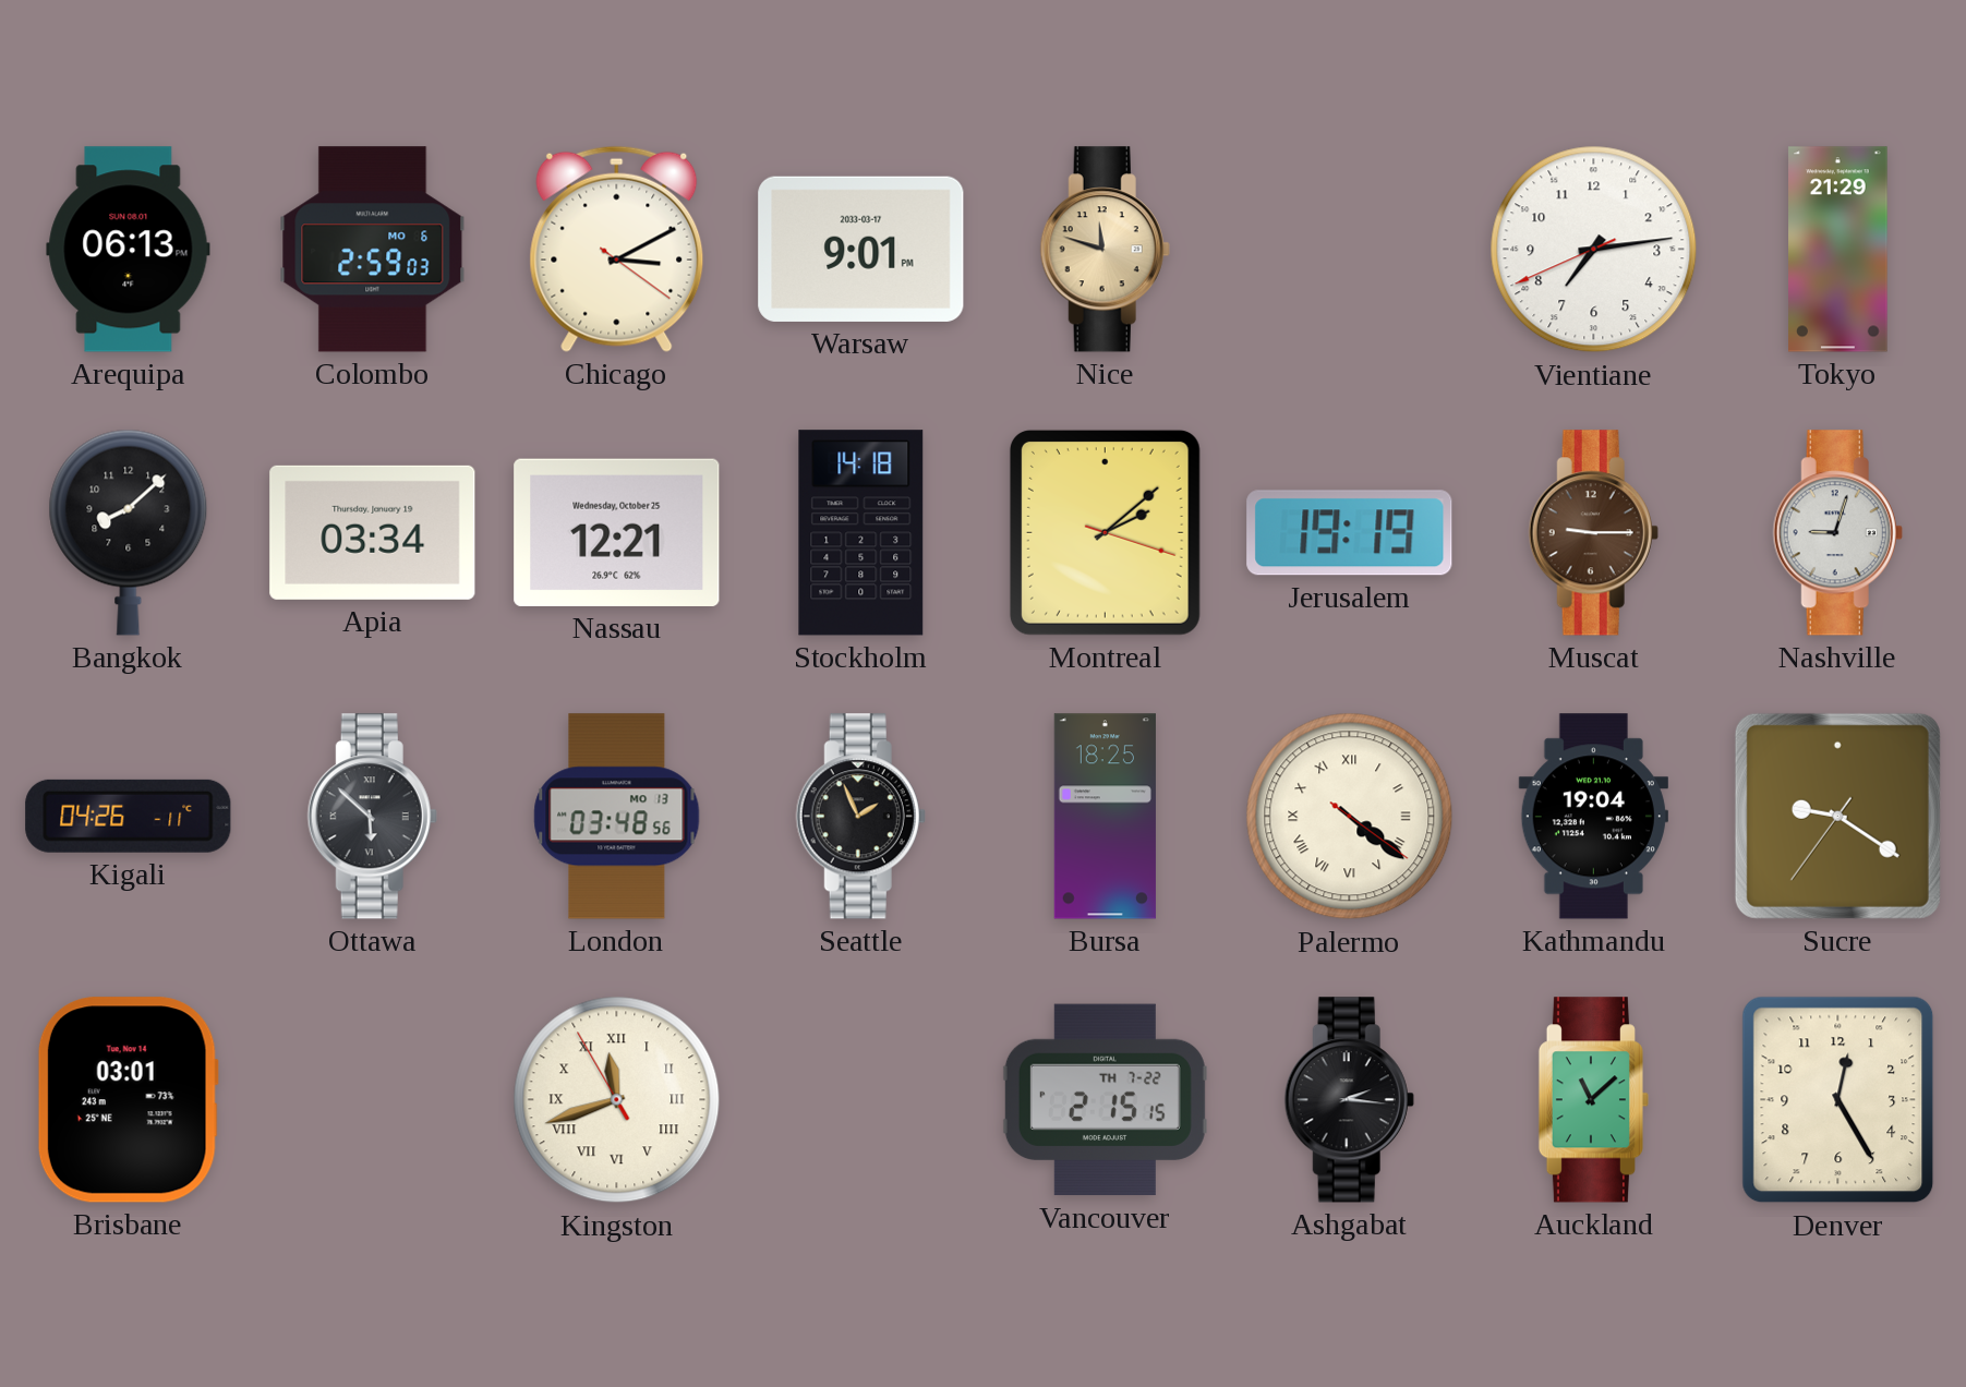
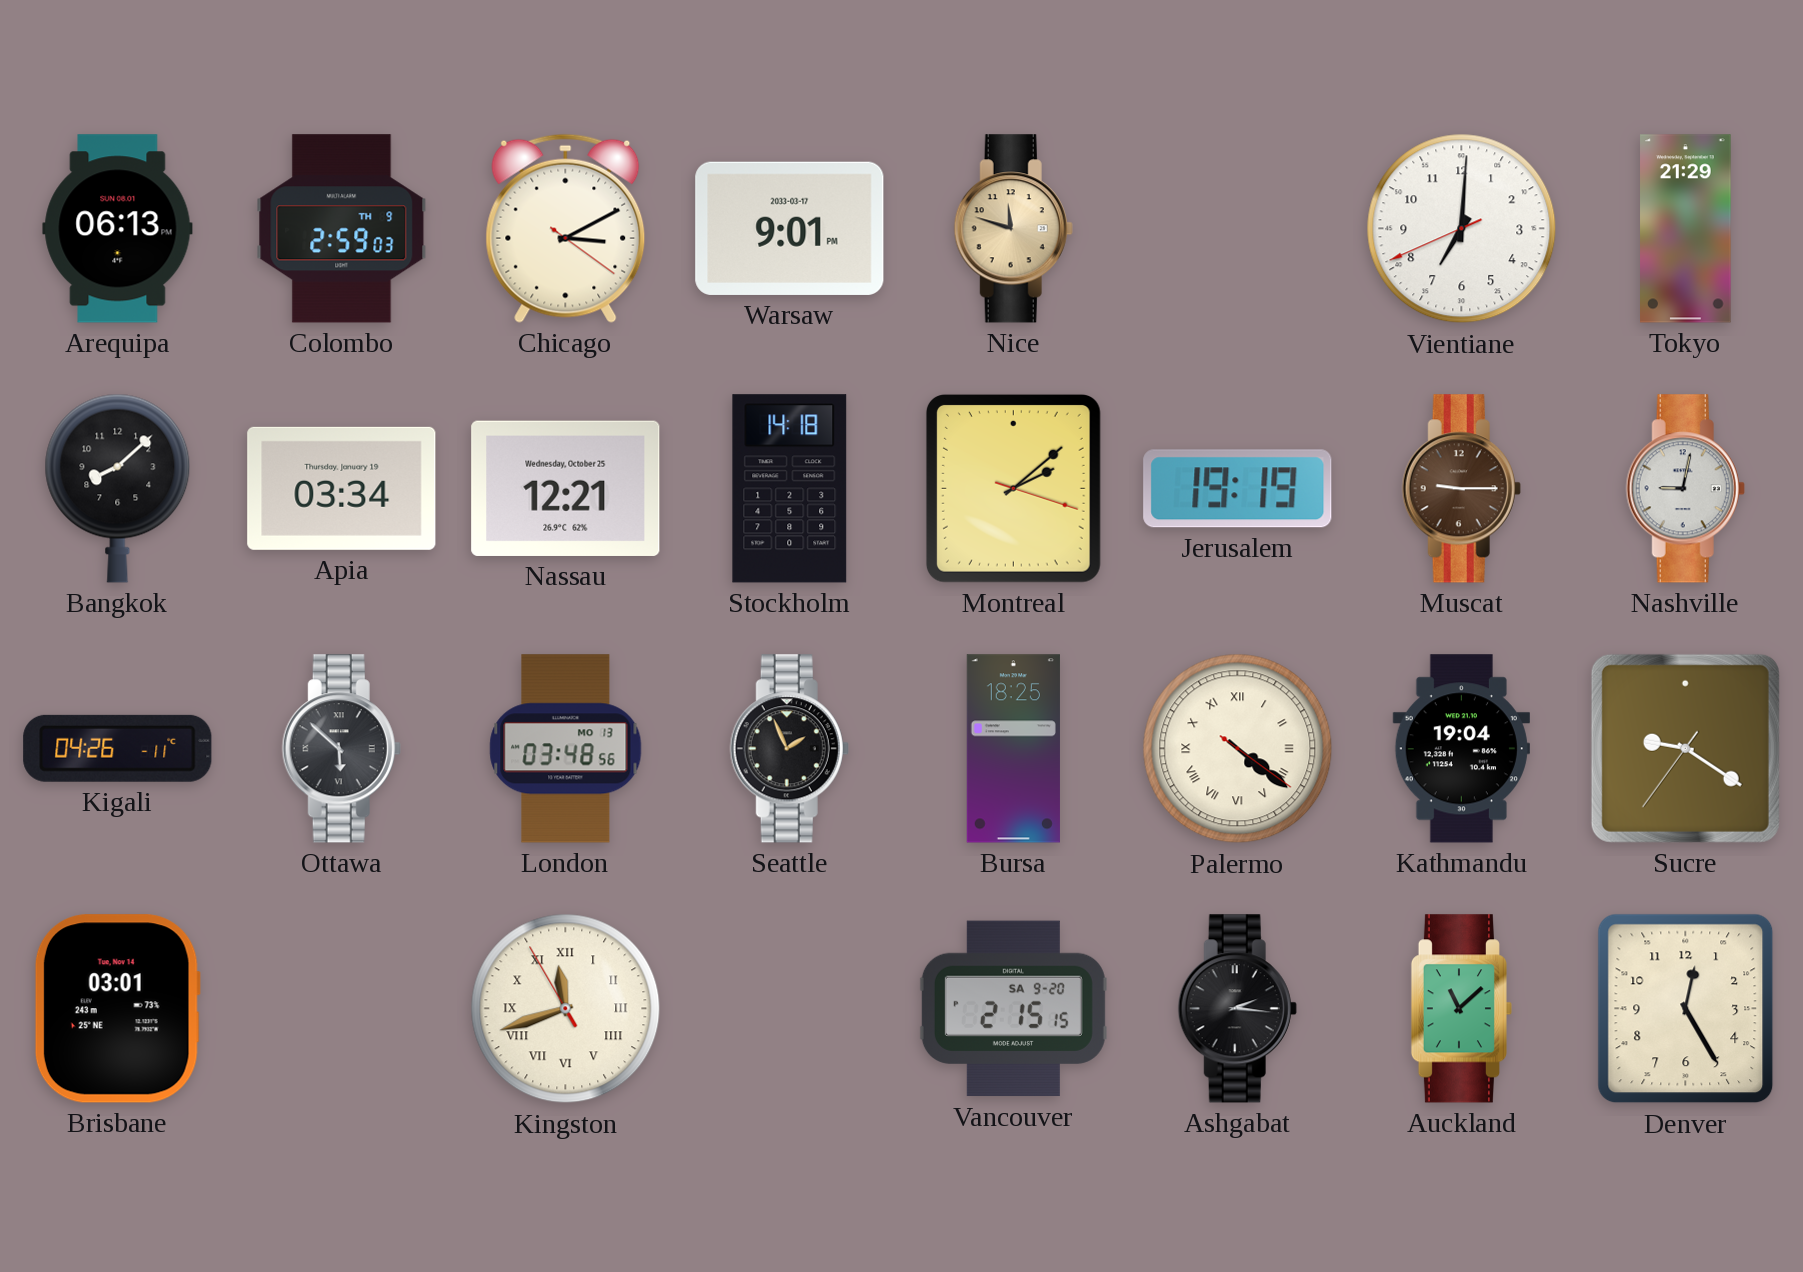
Colombo date: MO 6 -> TH 9
Vientiane: 7:13 -> 7:00
Nashville: 9:03 -> 9:02
Vancouver date: TH 7-22 -> SA 9-20
